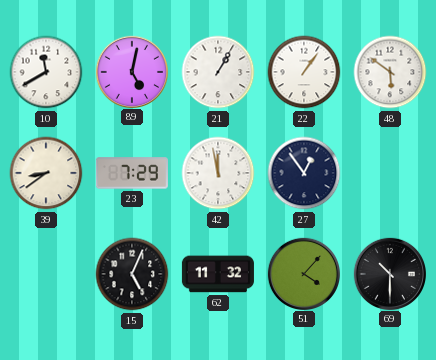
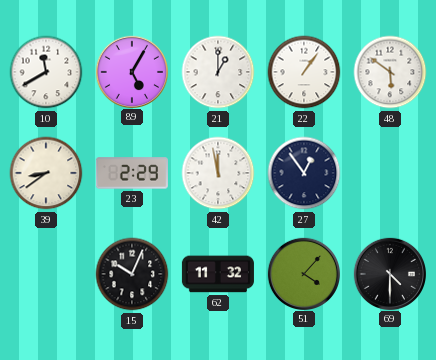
89: 5:02 -> 5:05
21: 1:05 -> 1:00
23: 7:29 -> 2:29
15: 5:04 -> 10:04
69: 10:30 -> 4:30
